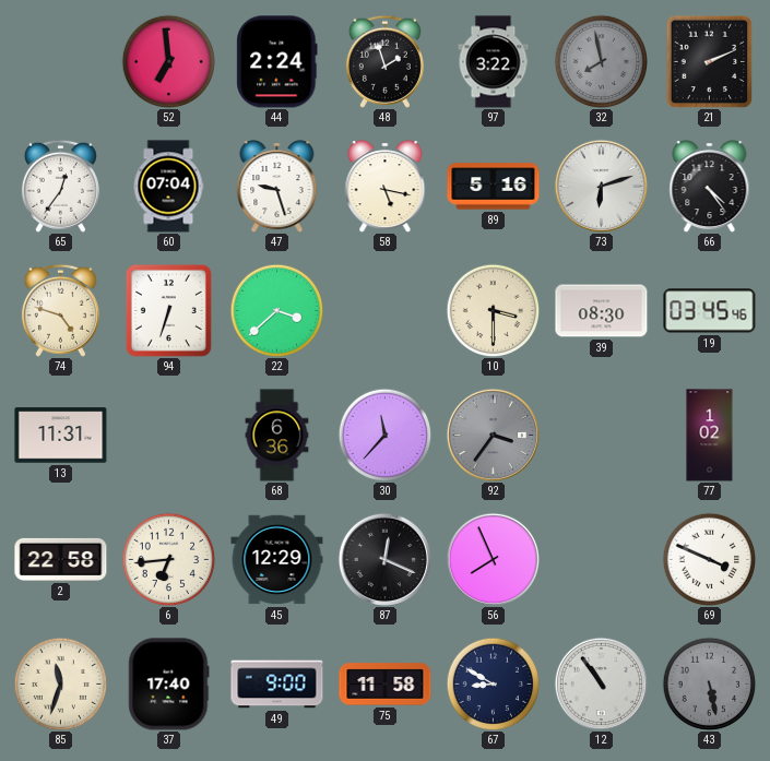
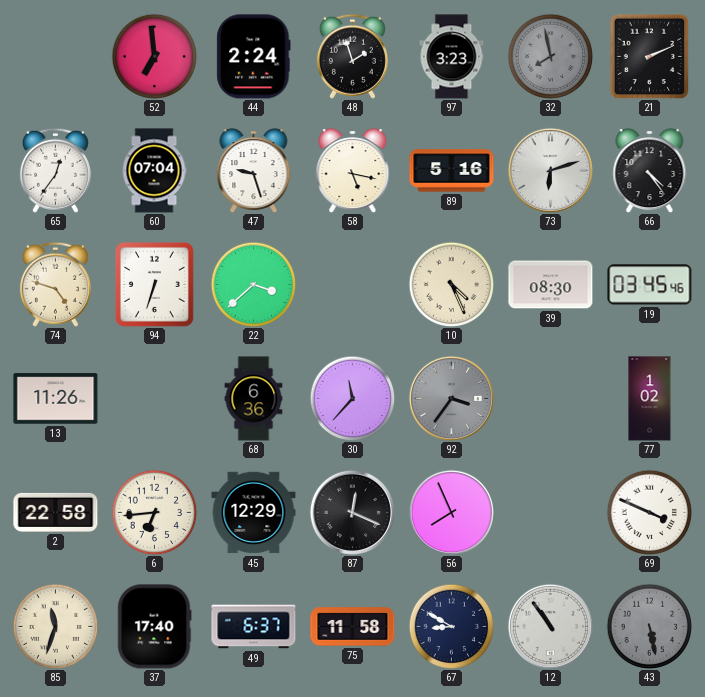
97: 3:22 -> 3:23
10: 3:30 -> 4:26
13: 11:31 -> 11:26
49: 9:00 -> 6:37
